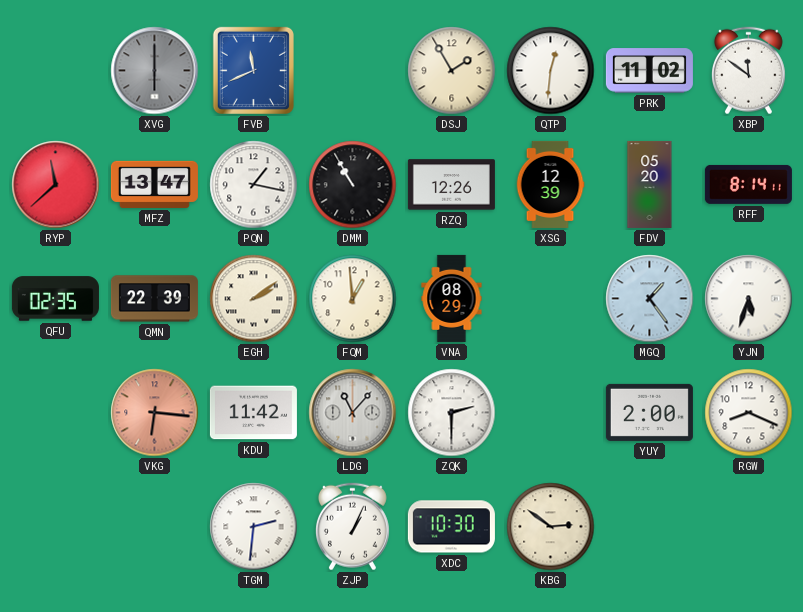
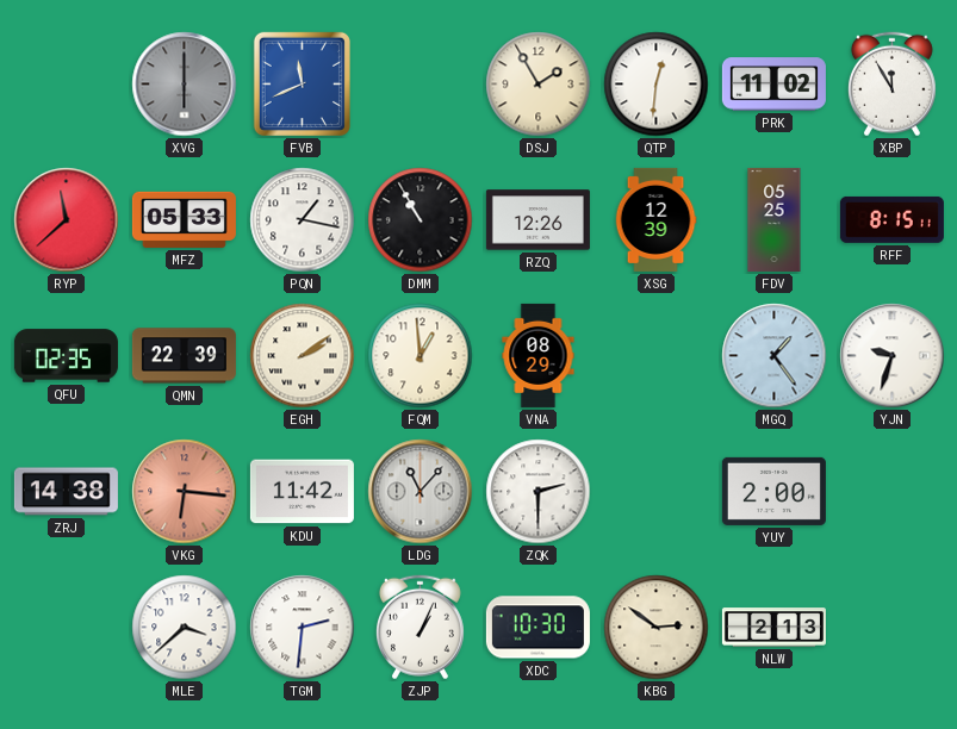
XBP: 11:51 -> 11:55
MFZ: 13:47 -> 05:33
FDV: 05:20 -> 05:25
RFF: 8:14 -> 8:15
YJN: 5:33 -> 9:33
ZRJ: none -> 14:38
RGW: 8:19 -> none
MLE: none -> 3:38
NLW: none -> 2:13
